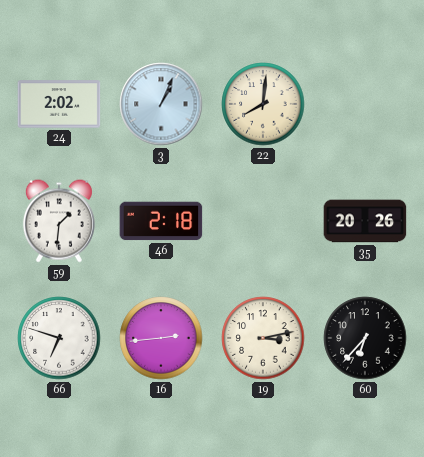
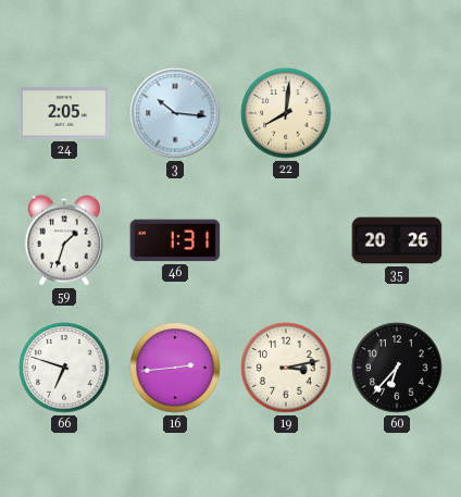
24: 2:02 -> 2:05
3: 1:04 -> 10:16
59: 1:31 -> 1:33
46: 2:18 -> 1:31
